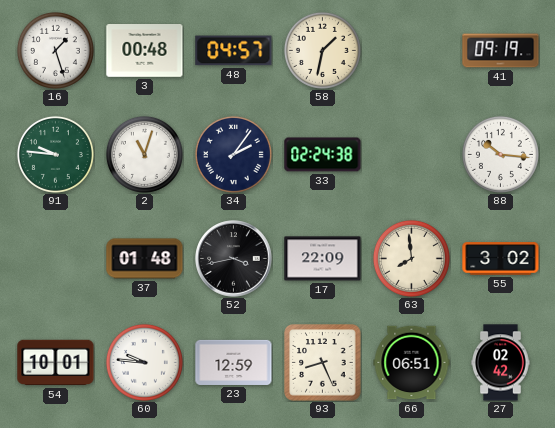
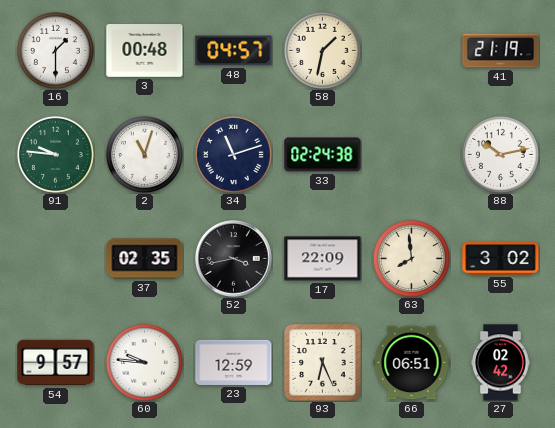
16: 1:27 -> 1:30
41: 09:19 -> 21:19
34: 2:06 -> 11:12
88: 10:16 -> 10:13
37: 01:48 -> 02:35
54: 10:01 -> 9:57
93: 8:26 -> 6:26
